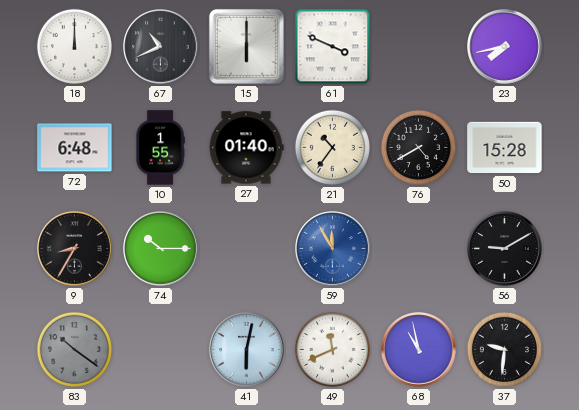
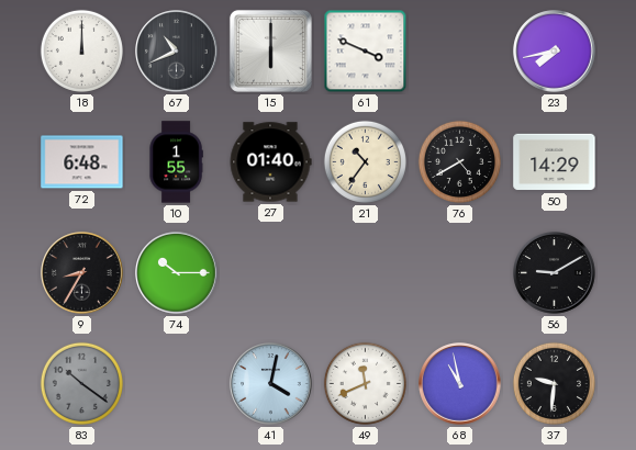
50: 15:28 -> 14:29
59: 11:55 -> none
41: 6:02 -> 4:02
